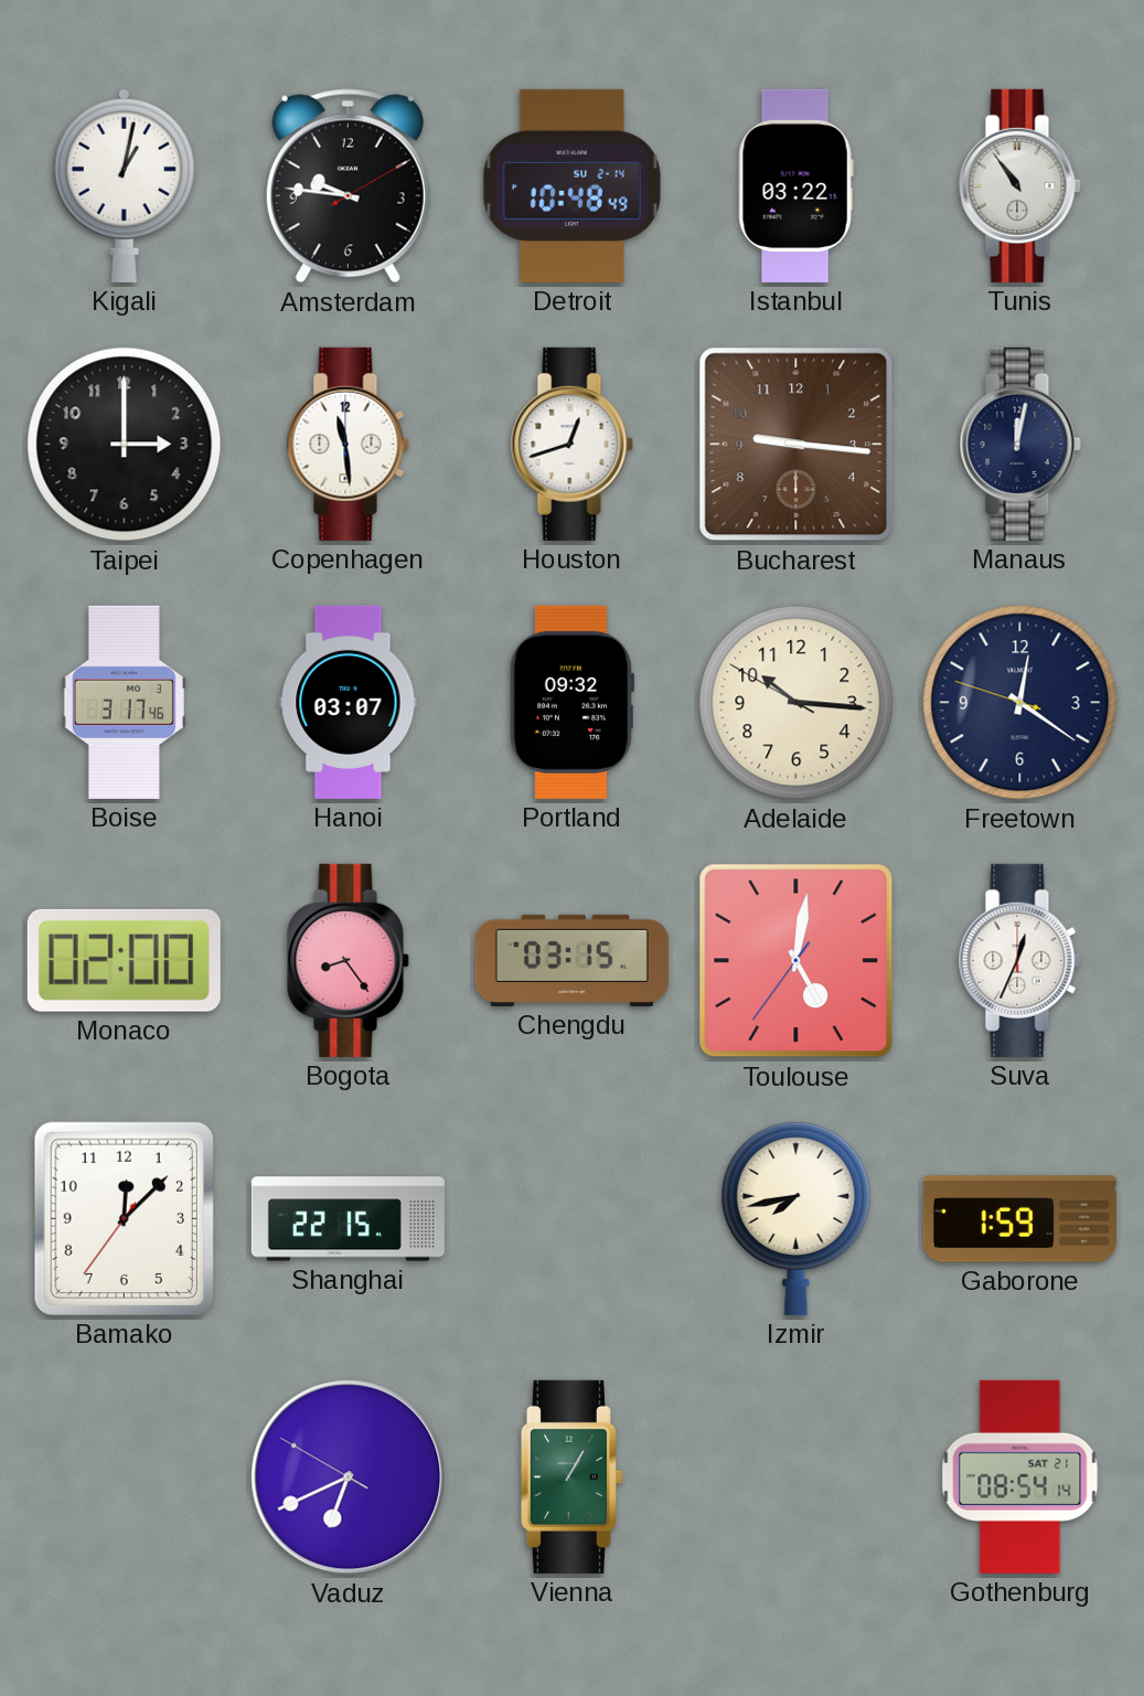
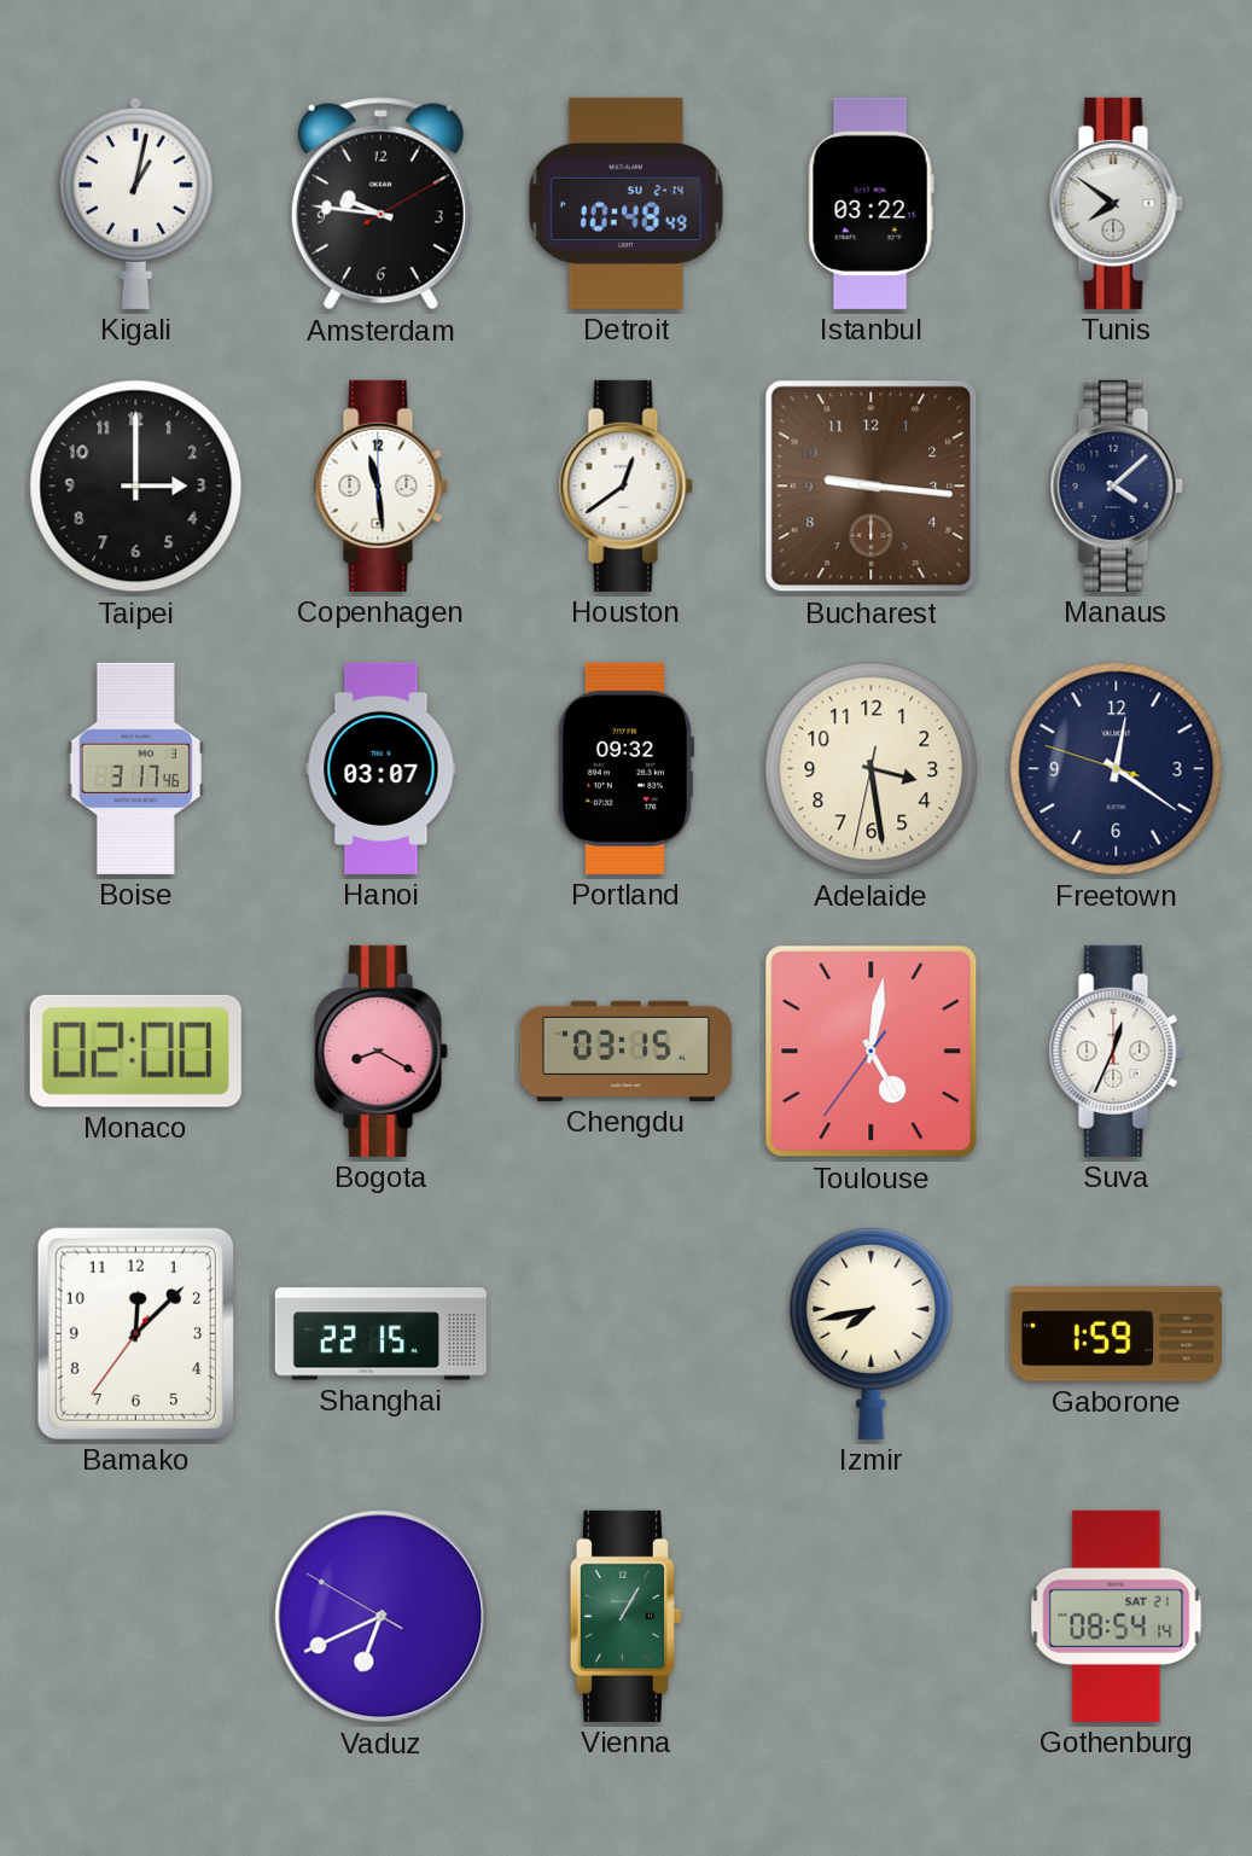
Tunis: 10:54 -> 7:51
Houston: 12:42 -> 12:39
Manaus: 12:02 -> 4:08
Adelaide: 10:15 -> 3:28
Bogota: 8:24 -> 8:20
